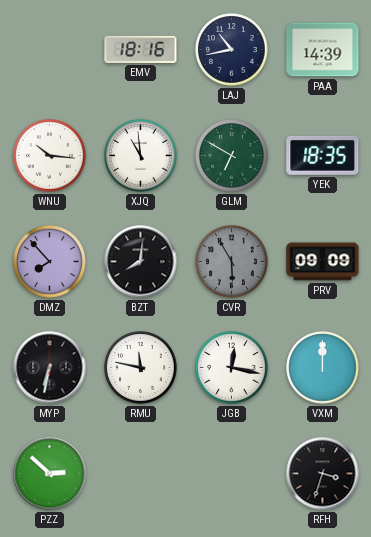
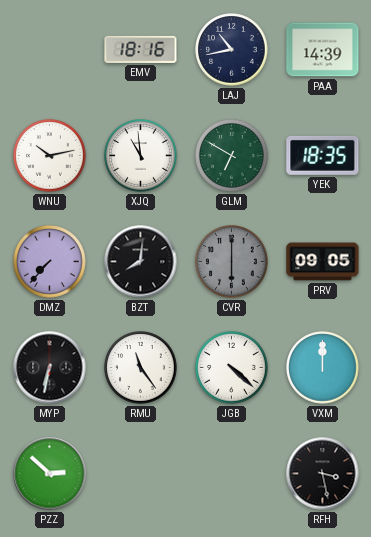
WNU: 10:16 -> 10:13
DMZ: 7:53 -> 7:37
CVR: 5:55 -> 6:00
PRV: 09:09 -> 09:05
RMU: 11:47 -> 11:24
JGB: 12:17 -> 4:22
RFH: 3:33 -> 3:28
